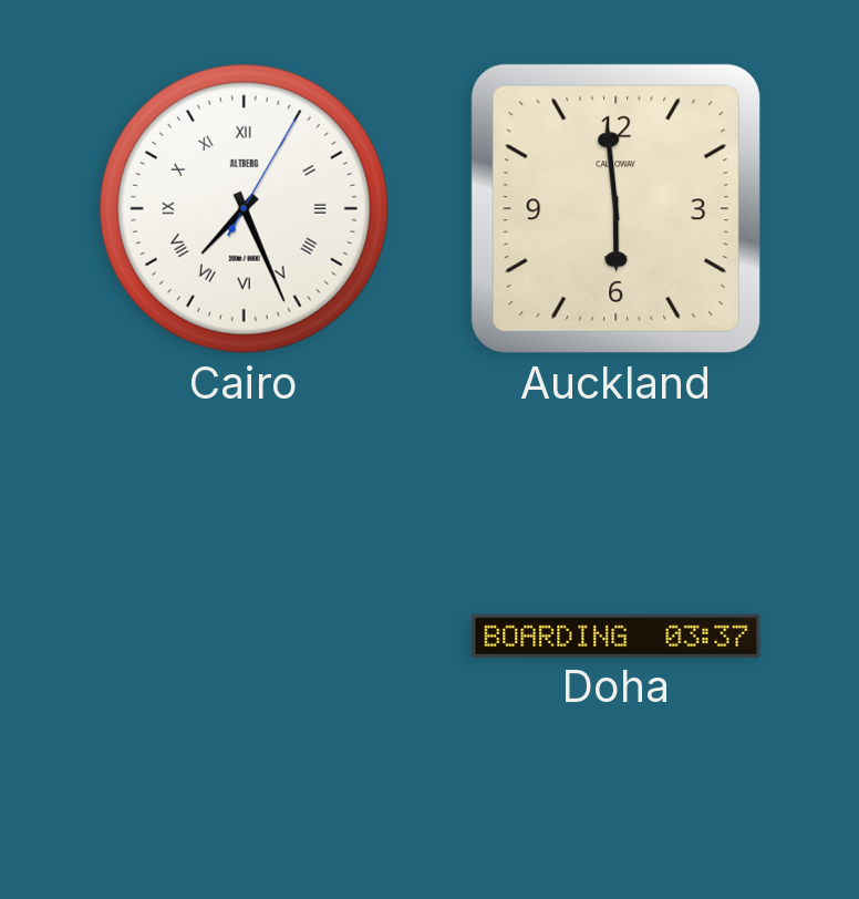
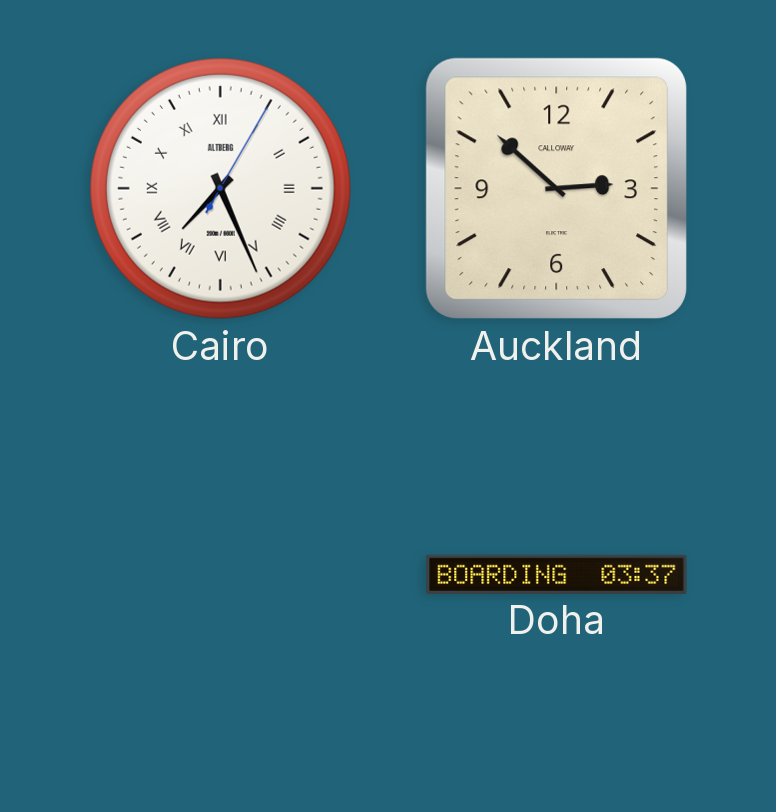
Auckland: 5:59 -> 2:52
